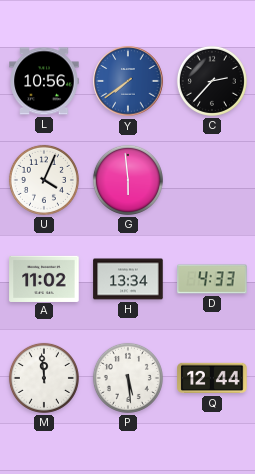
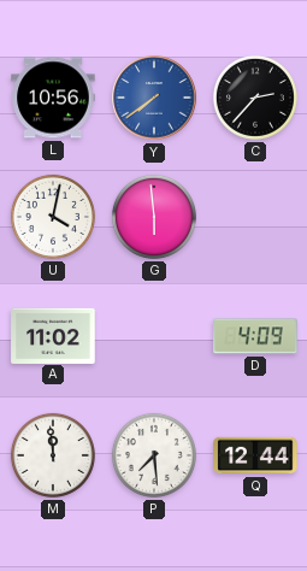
U: 4:04 -> 4:02
H: 13:34 -> none
D: 4:33 -> 4:09
P: 5:29 -> 7:29
